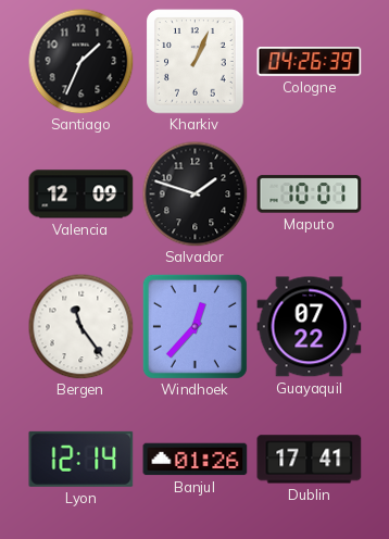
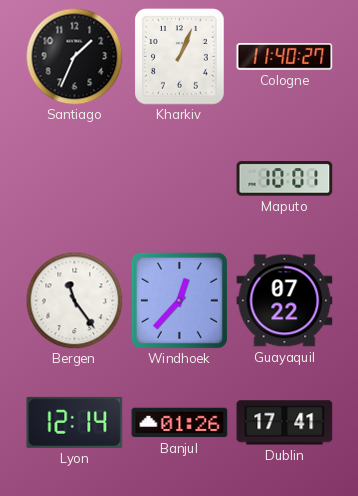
Cologne: 04:26 -> 11:40
Valencia: 12:09 -> none
Salvador: 1:48 -> none
